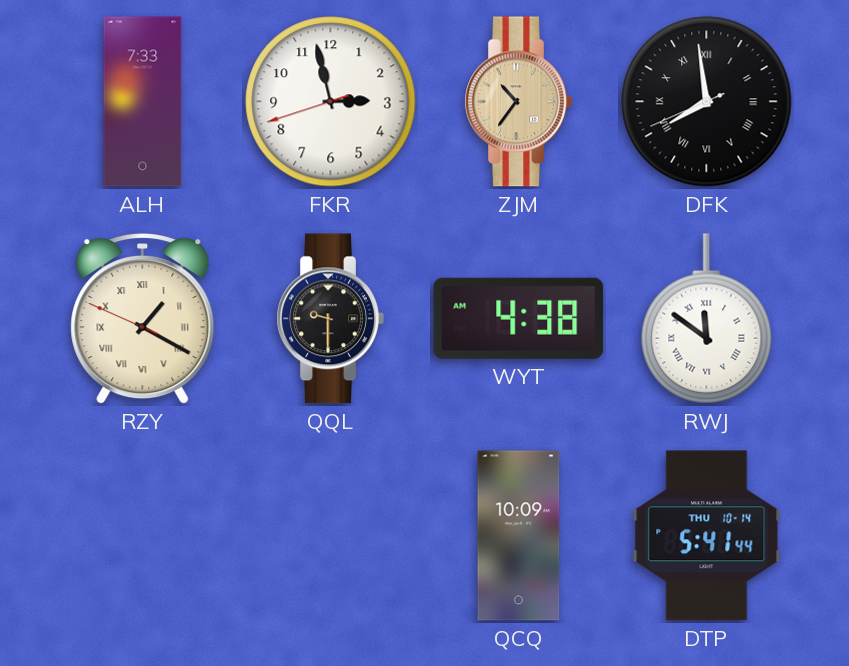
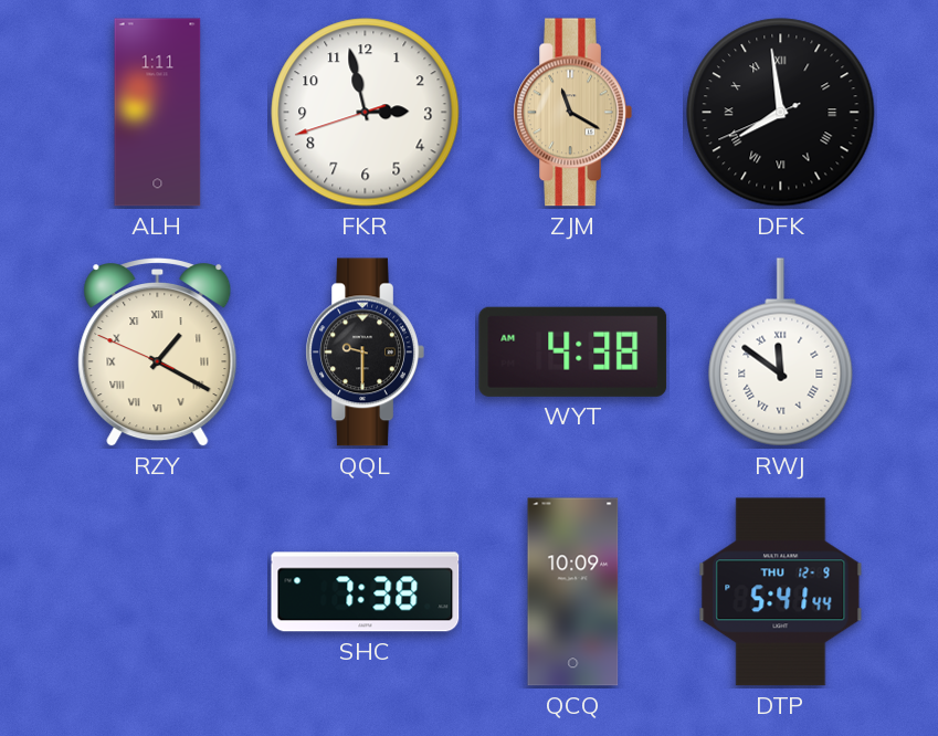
ALH: 7:33 -> 1:11
ZJM: 10:36 -> 11:20
SHC: none -> 7:38
DTP date: THU 10-14 -> THU 12-9
